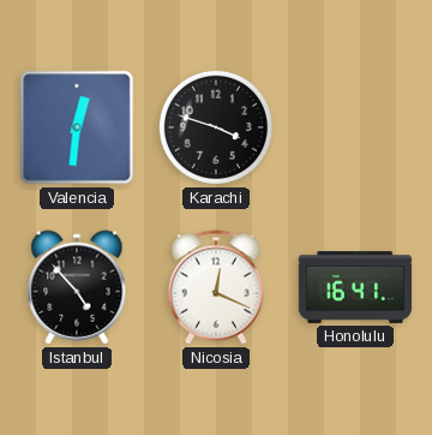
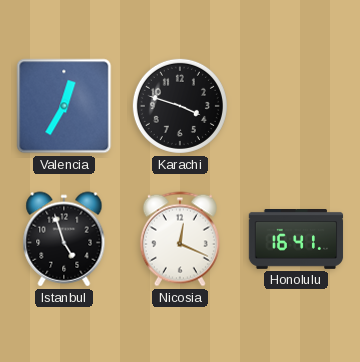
Valencia: 12:31 -> 12:35
Istanbul: 4:53 -> 4:57
